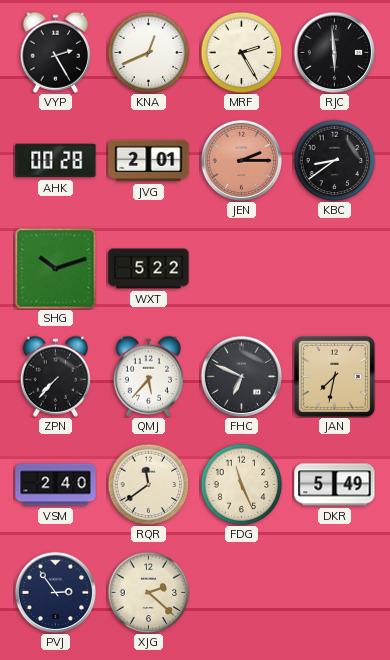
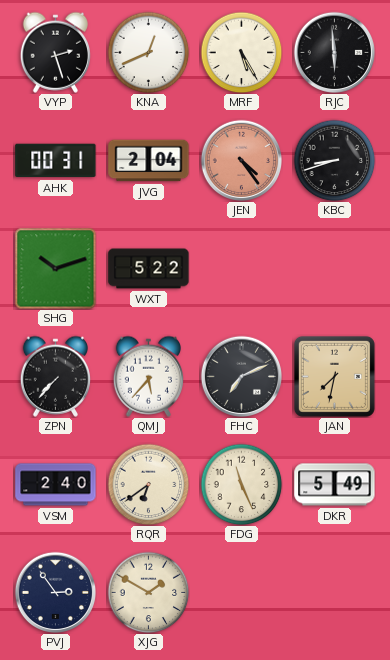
VYP: 2:25 -> 2:27
MRF: 2:25 -> 5:25
AHK: 00:28 -> 00:31
JVG: 2:01 -> 2:04
JEN: 2:15 -> 4:24
KBC: 8:39 -> 8:42
FHC: 6:49 -> 7:11
RQR: 11:39 -> 6:39
XJG: 2:22 -> 1:50
